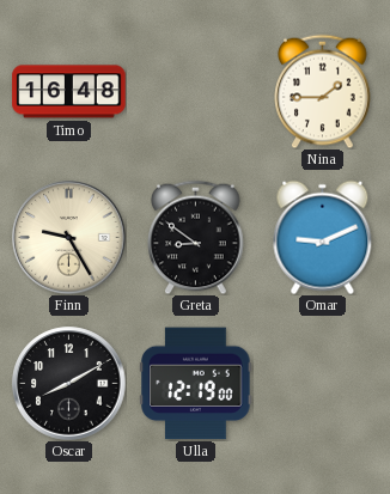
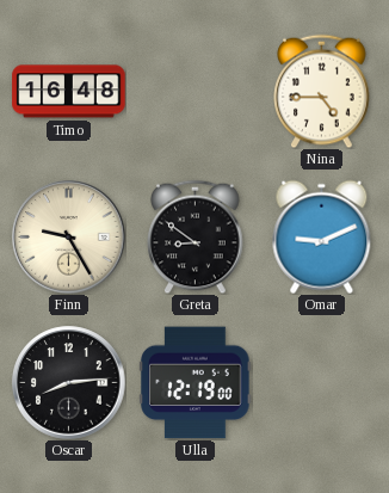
Nina: 1:45 -> 4:45
Oscar: 8:10 -> 8:14
